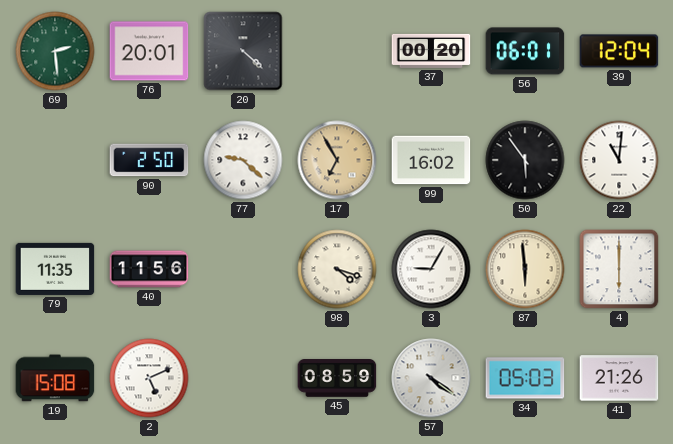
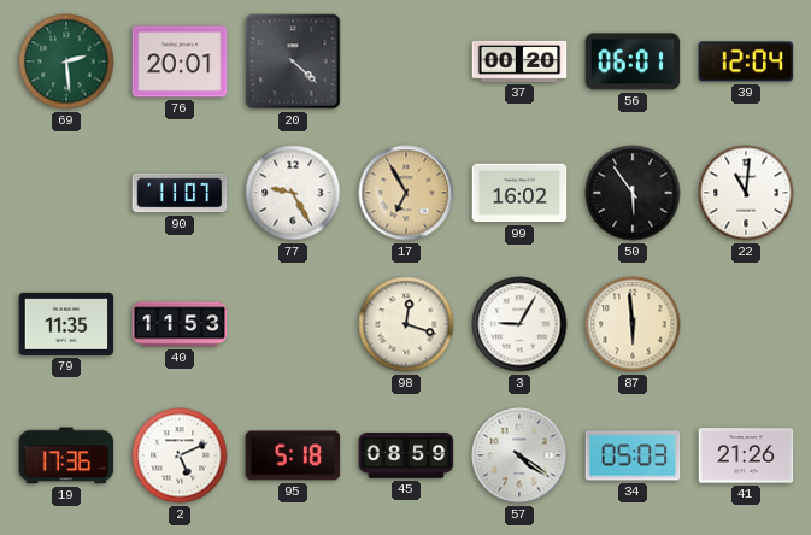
90: 2:50 -> 11:07
77: 9:22 -> 9:25
40: 11:56 -> 11:53
98: 4:18 -> 12:18
4: 6:00 -> none
19: 15:08 -> 17:36
95: none -> 5:18
